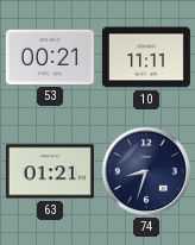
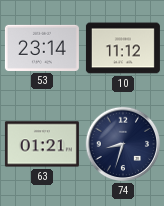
53: 00:21 -> 23:14
10: 11:11 -> 11:12
